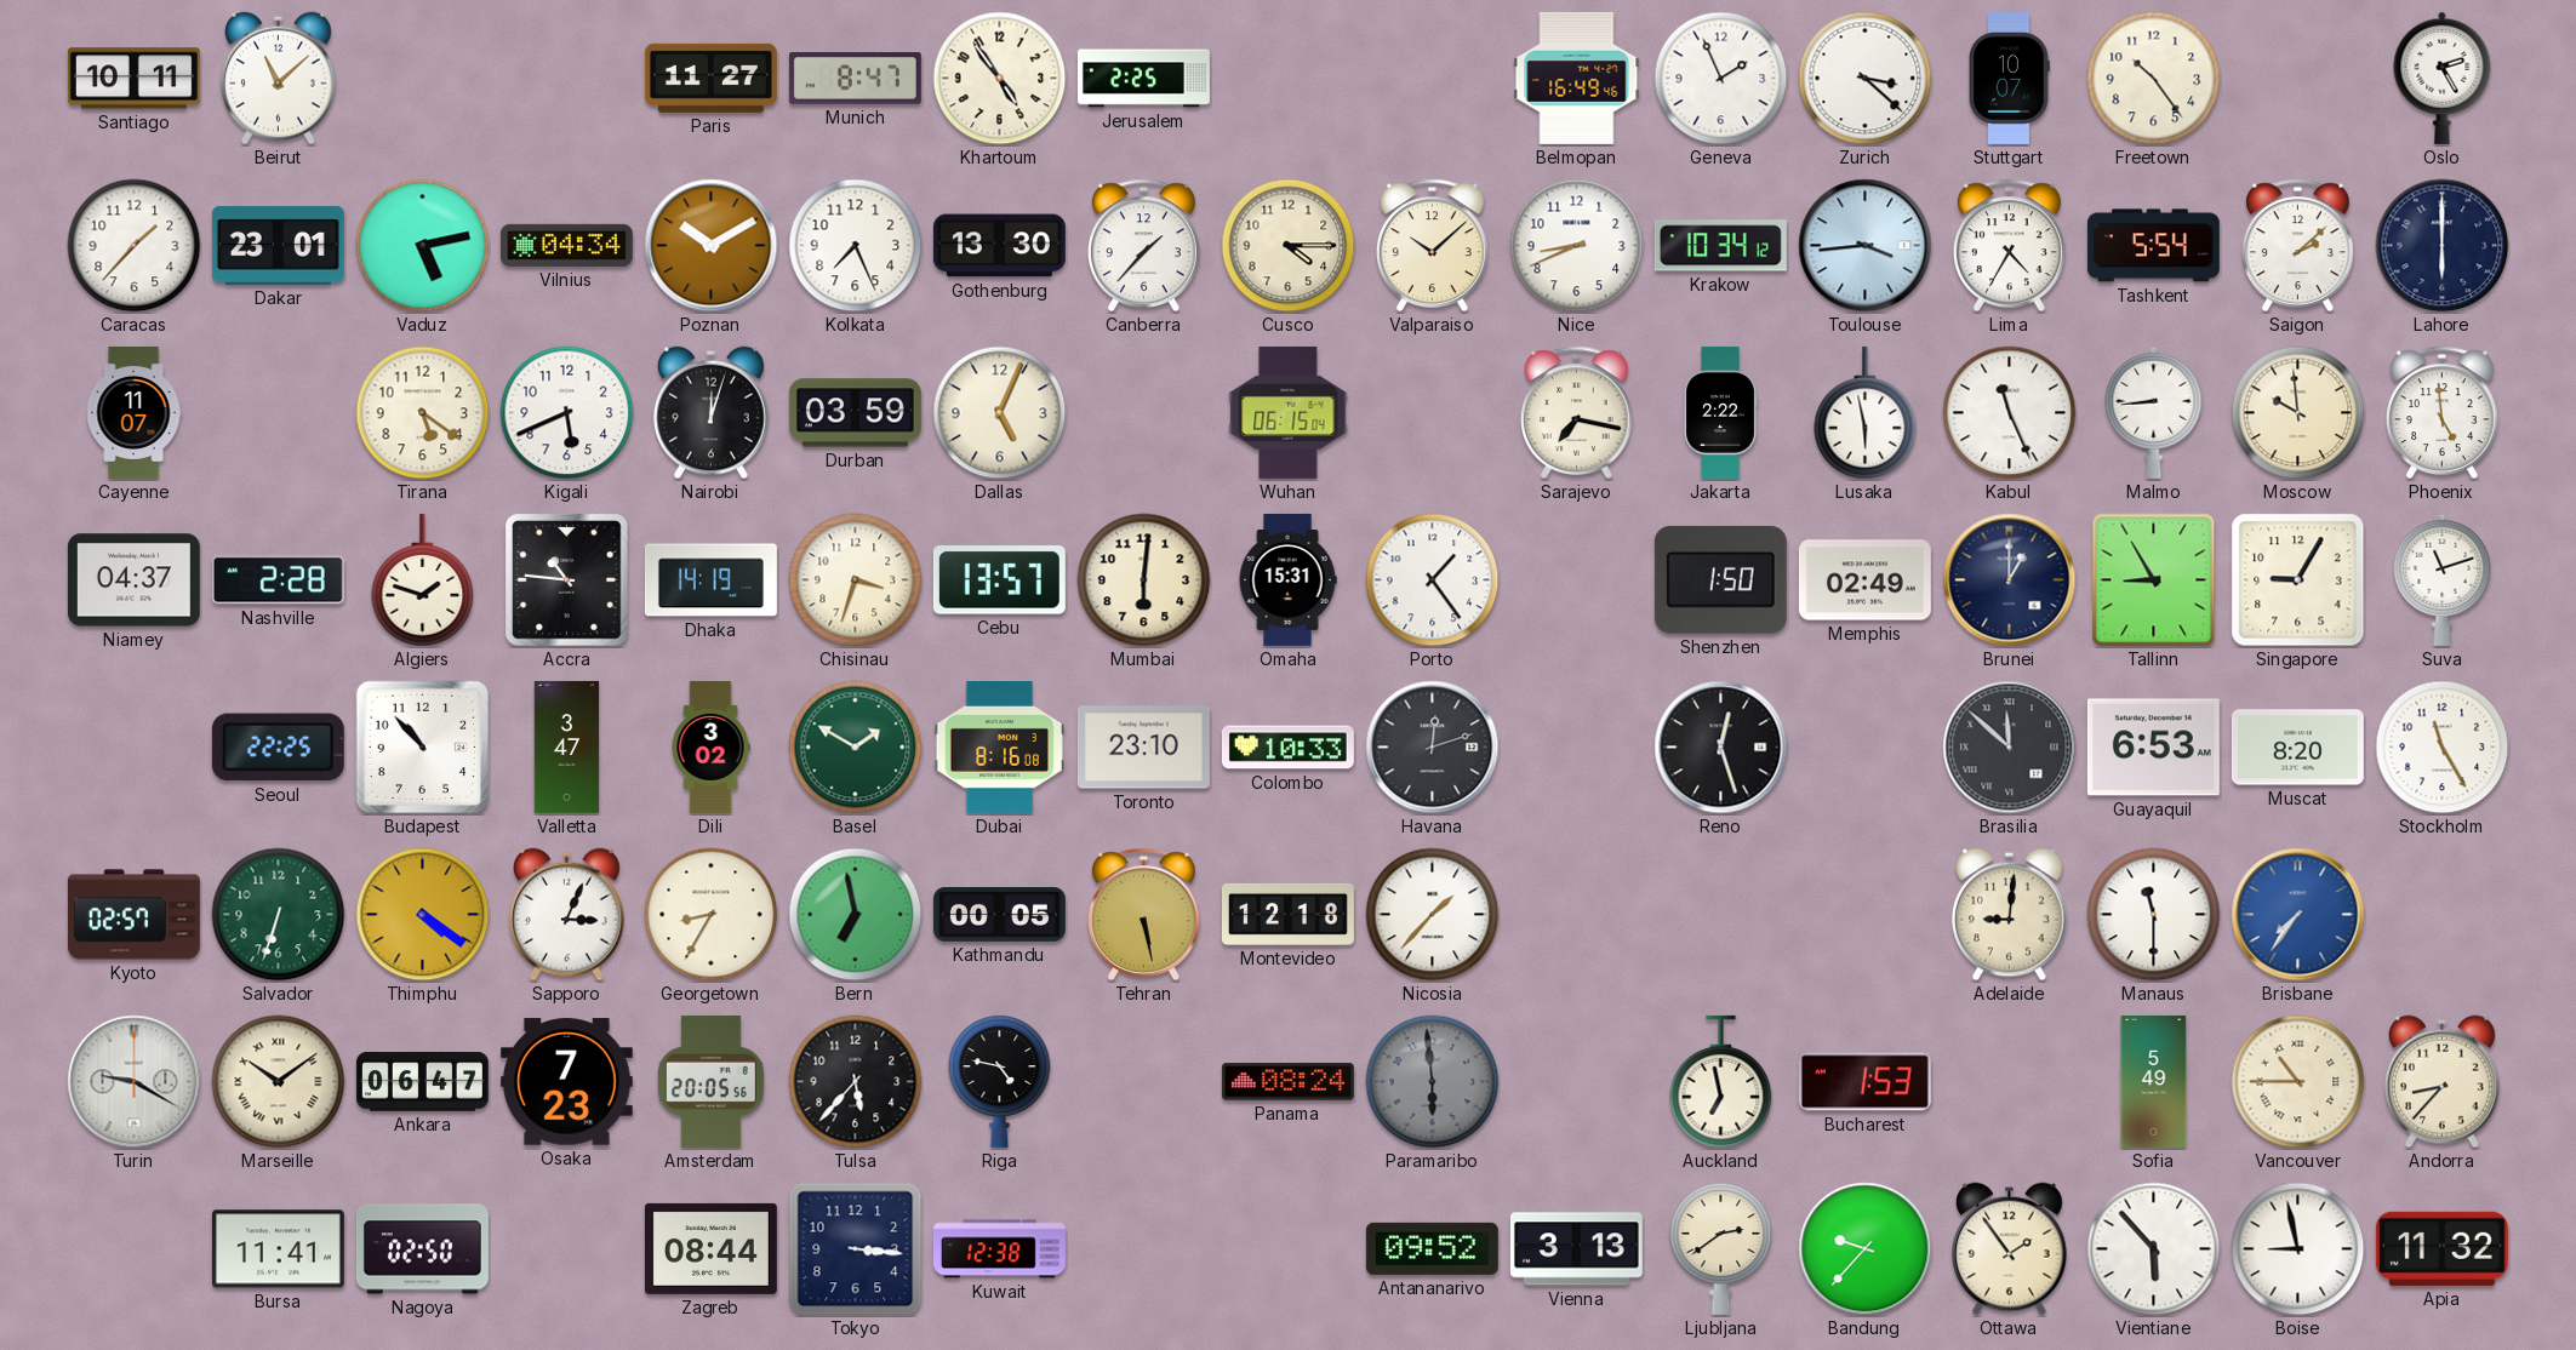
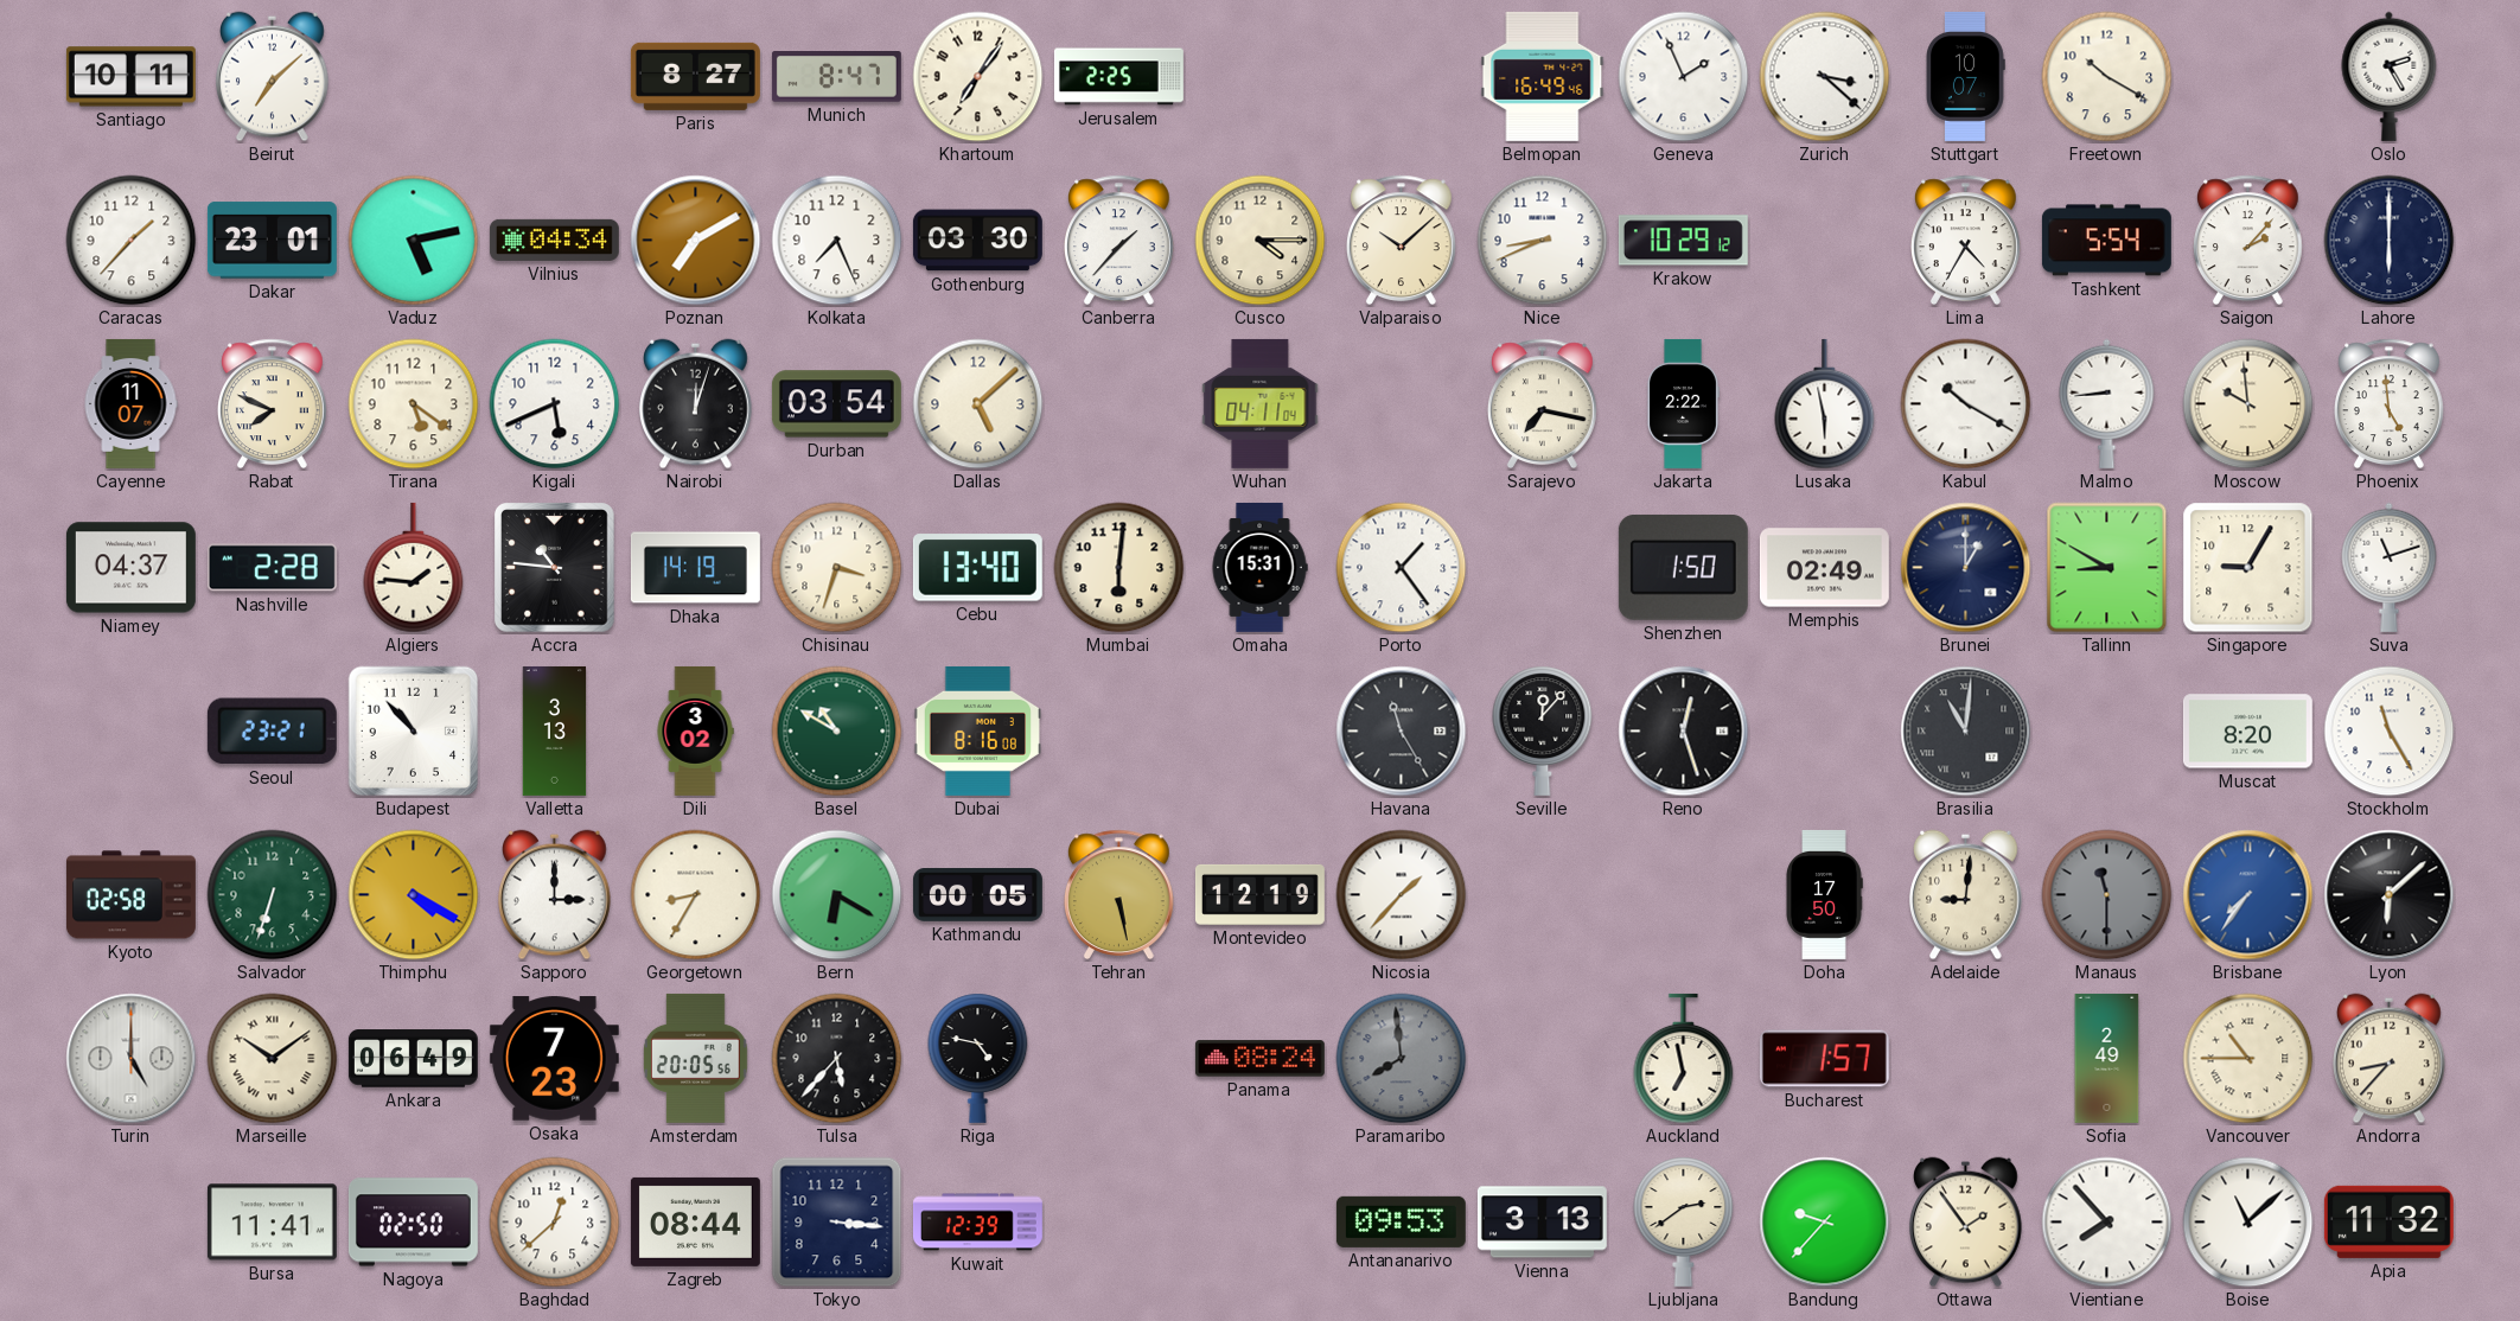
Beirut: 11:08 -> 7:08
Paris: 11:27 -> 8:27
Khartoum: 4:54 -> 7:06
Freetown: 10:24 -> 10:20
Poznan: 10:10 -> 7:10
Gothenburg: 13:30 -> 03:30
Krakow: 10:34 -> 10:29
Toulouse: 3:44 -> none
Saigon: 2:08 -> 2:07
Rabat: none -> 7:49
Durban: 03:59 -> 03:54
Dallas: 5:04 -> 5:08
Wuhan: 06:15 -> 04:11
Kabul: 11:26 -> 10:20
Algiers: 1:48 -> 1:46
Cebu: 13:57 -> 13:40
Tallinn: 8:55 -> 8:50
Seoul: 22:25 -> 23:21
Valletta: 3:47 -> 3:13
Basel: 1:50 -> 10:50
Toronto: 23:10 -> none
Colombo: 10:33 -> none
Havana: 12:12 -> 11:25
Seville: none -> 12:07
Brasilia: 11:52 -> 11:01
Guayaquil: 6:53 -> none
Kyoto: 02:57 -> 02:58
Thimphu: 4:21 -> 4:20
Sapporo: 3:04 -> 3:00
Bern: 6:58 -> 6:20
Montevideo: 12:18 -> 12:19
Doha: none -> 17:50
Manaus dial: white -> grey
Lyon: none -> 6:08
Turin: 9:20 -> 5:00
Ankara: 06:47 -> 06:49
Paramaribo: 5:59 -> 7:59
Bucharest: 1:53 -> 1:57
Sofia: 5:49 -> 2:49
Baghdad: none -> 12:38
Kuwait: 12:38 -> 12:39
Antananarivo: 09:52 -> 09:53
Vientiane: 5:53 -> 7:53
Boise: 8:58 -> 11:08
